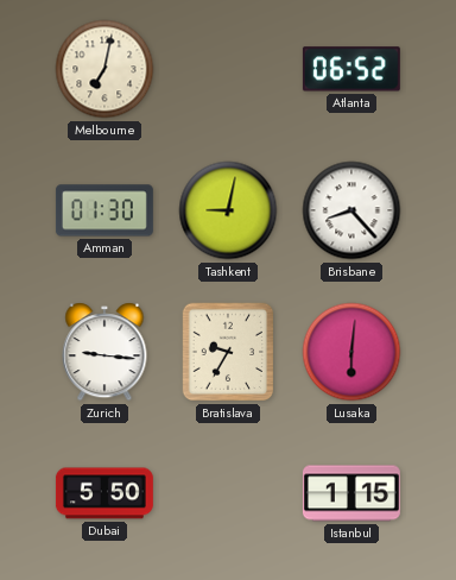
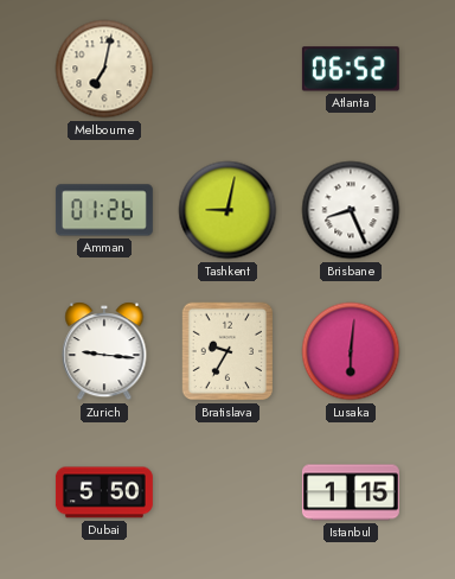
Amman: 01:30 -> 01:26
Brisbane: 8:23 -> 8:26
